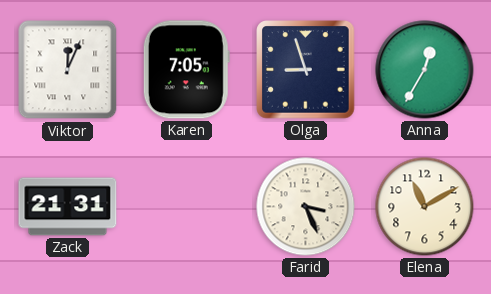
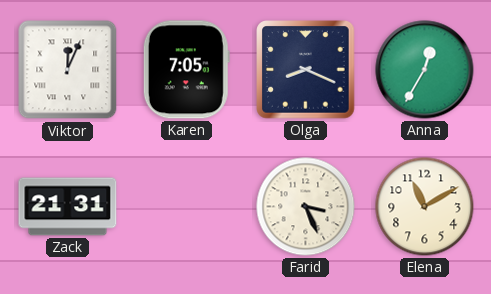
Olga: 8:57 -> 8:19
